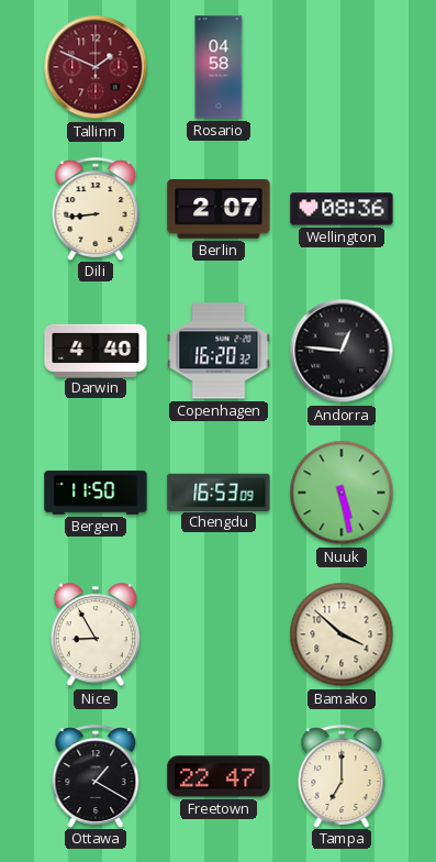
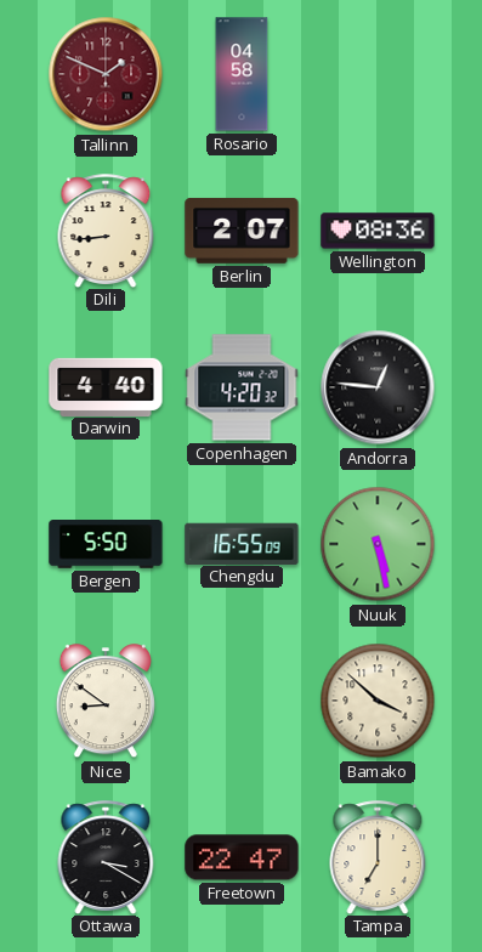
Copenhagen: 16:20 -> 4:20
Bergen: 11:50 -> 5:50
Chengdu: 16:53 -> 16:55
Nice: 8:55 -> 8:51
Ottawa: 1:20 -> 3:20
